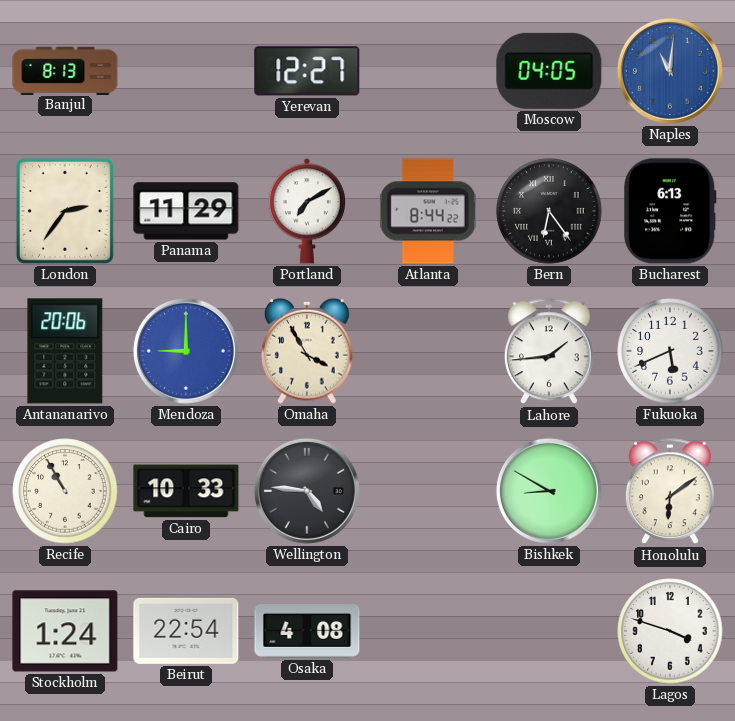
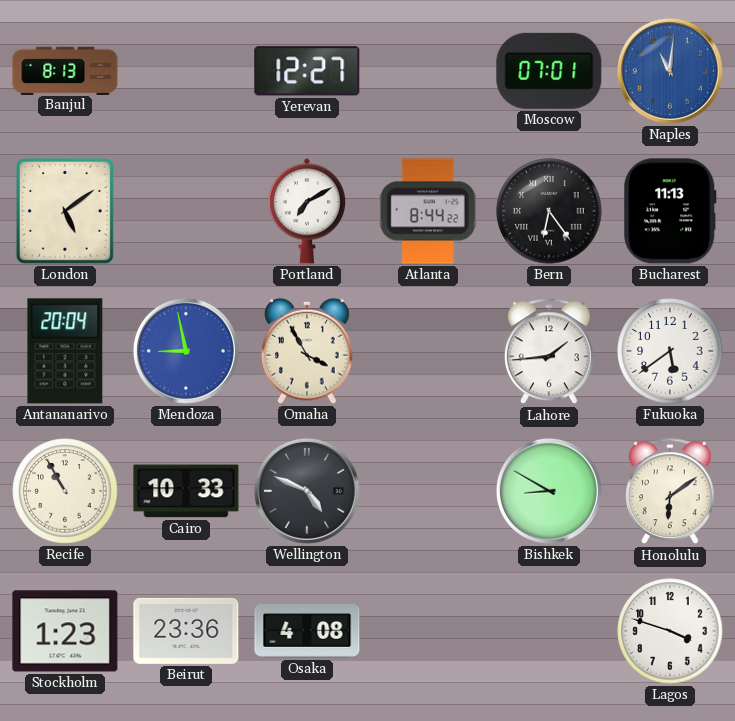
Moscow: 04:05 -> 07:01
London: 2:36 -> 5:09
Panama: 11:29 -> none
Bucharest: 6:13 -> 11:13
Antananarivo: 20:06 -> 20:04
Mendoza: 9:00 -> 8:58
Fukuoka: 5:41 -> 5:39
Wellington: 4:46 -> 4:49
Stockholm: 1:24 -> 1:23
Beirut: 22:54 -> 23:36
